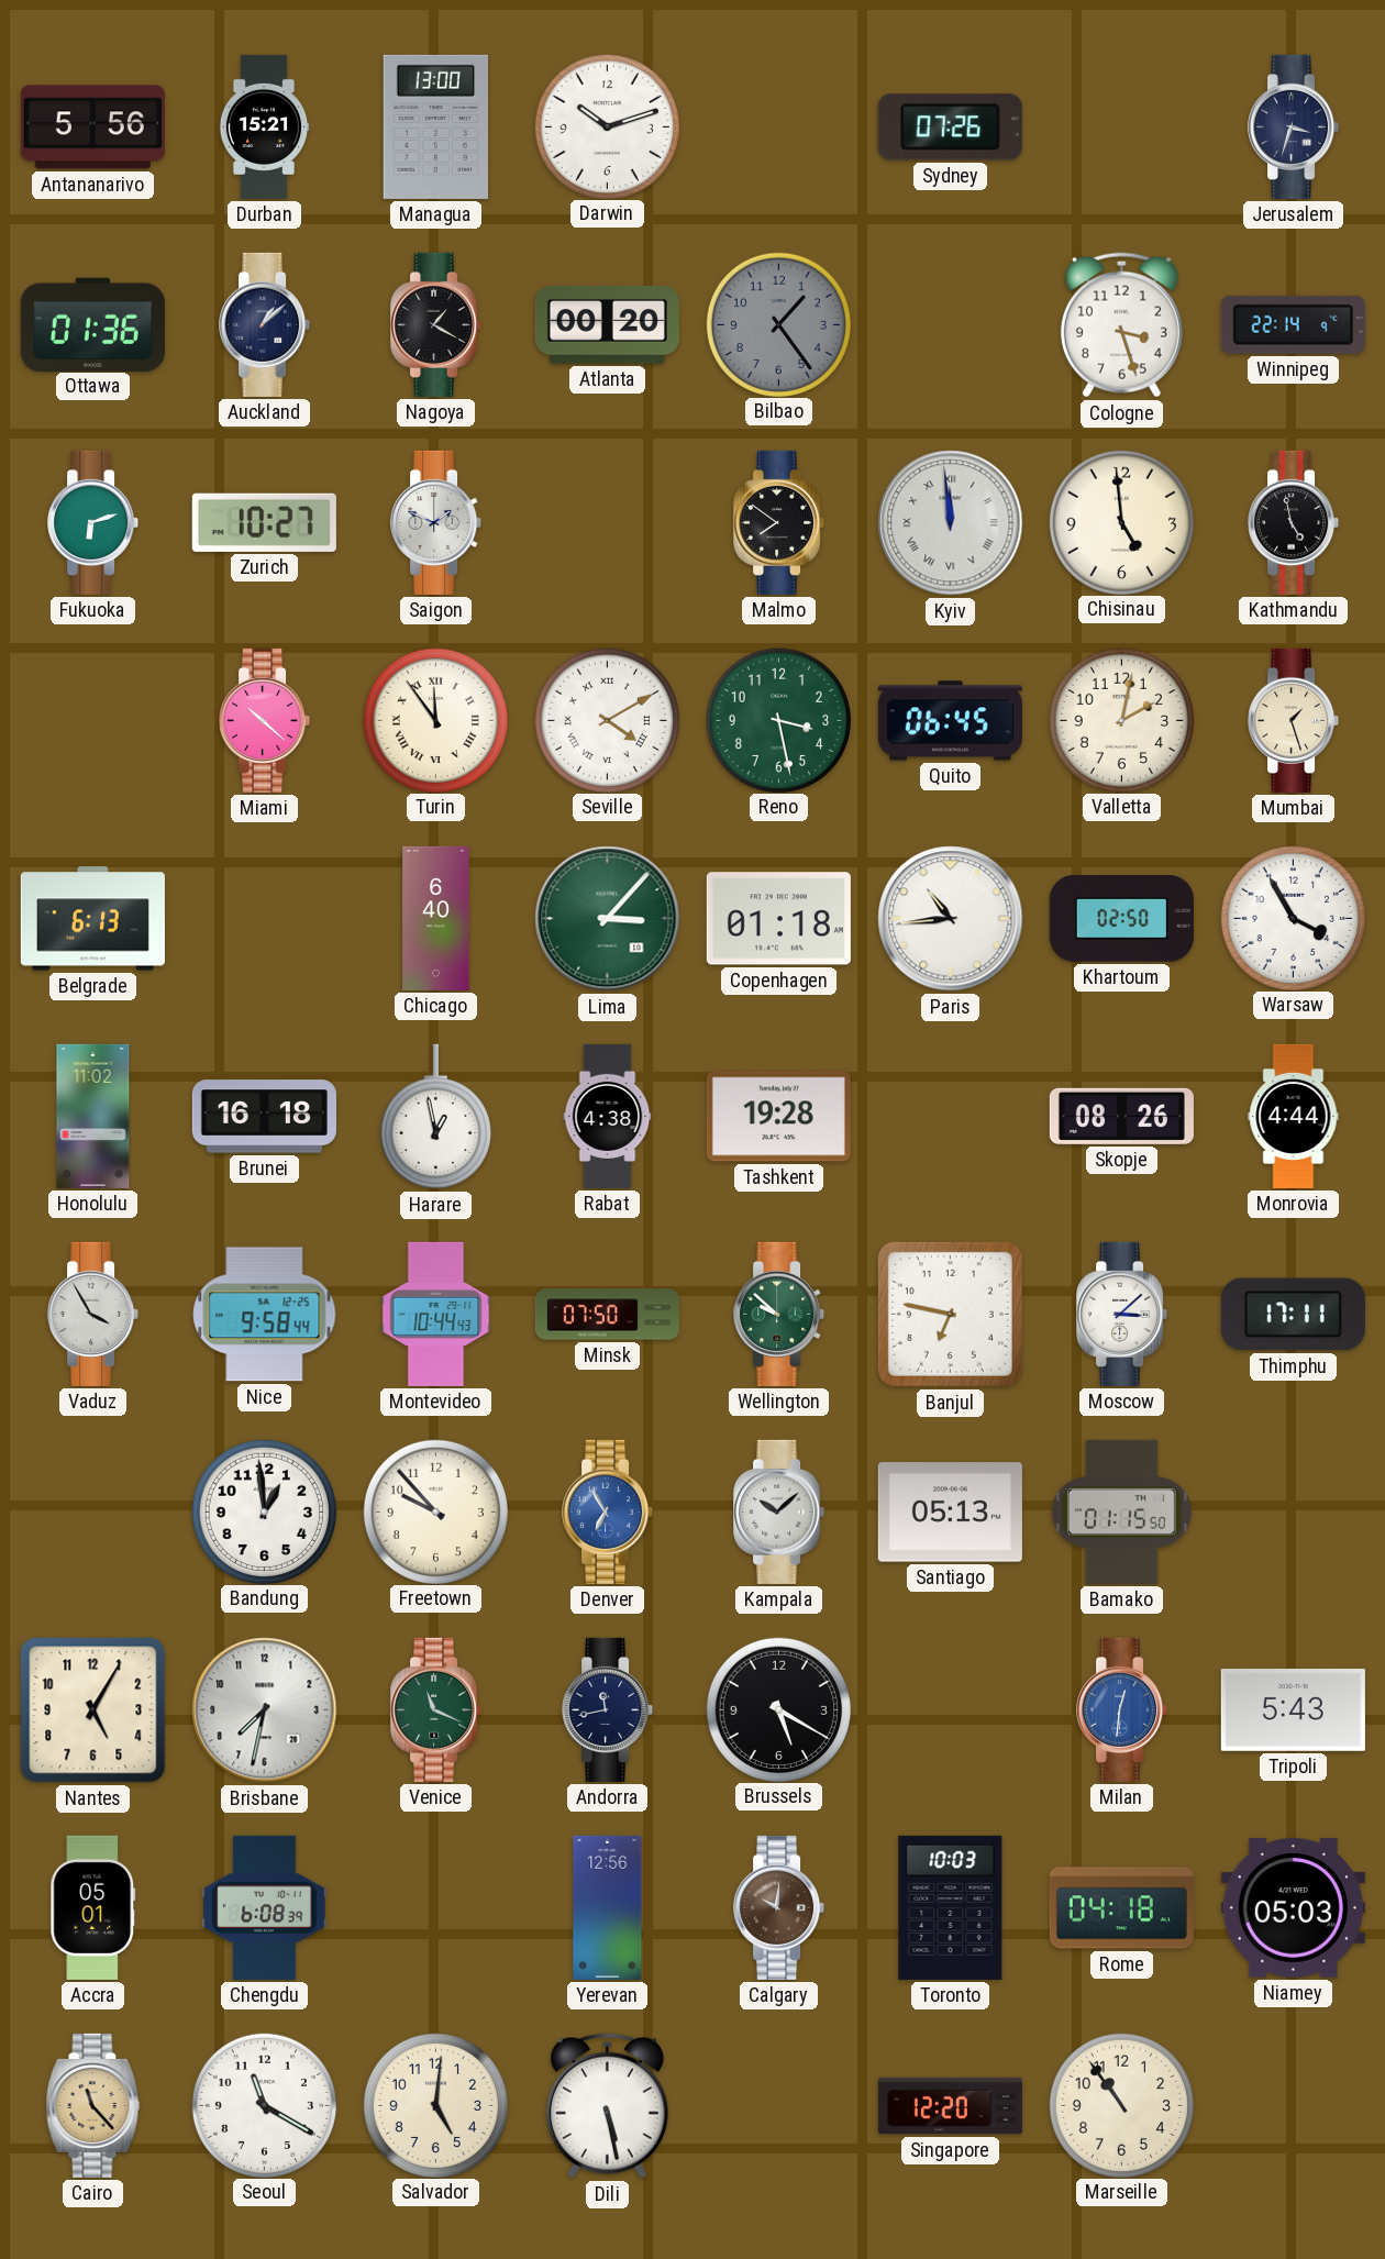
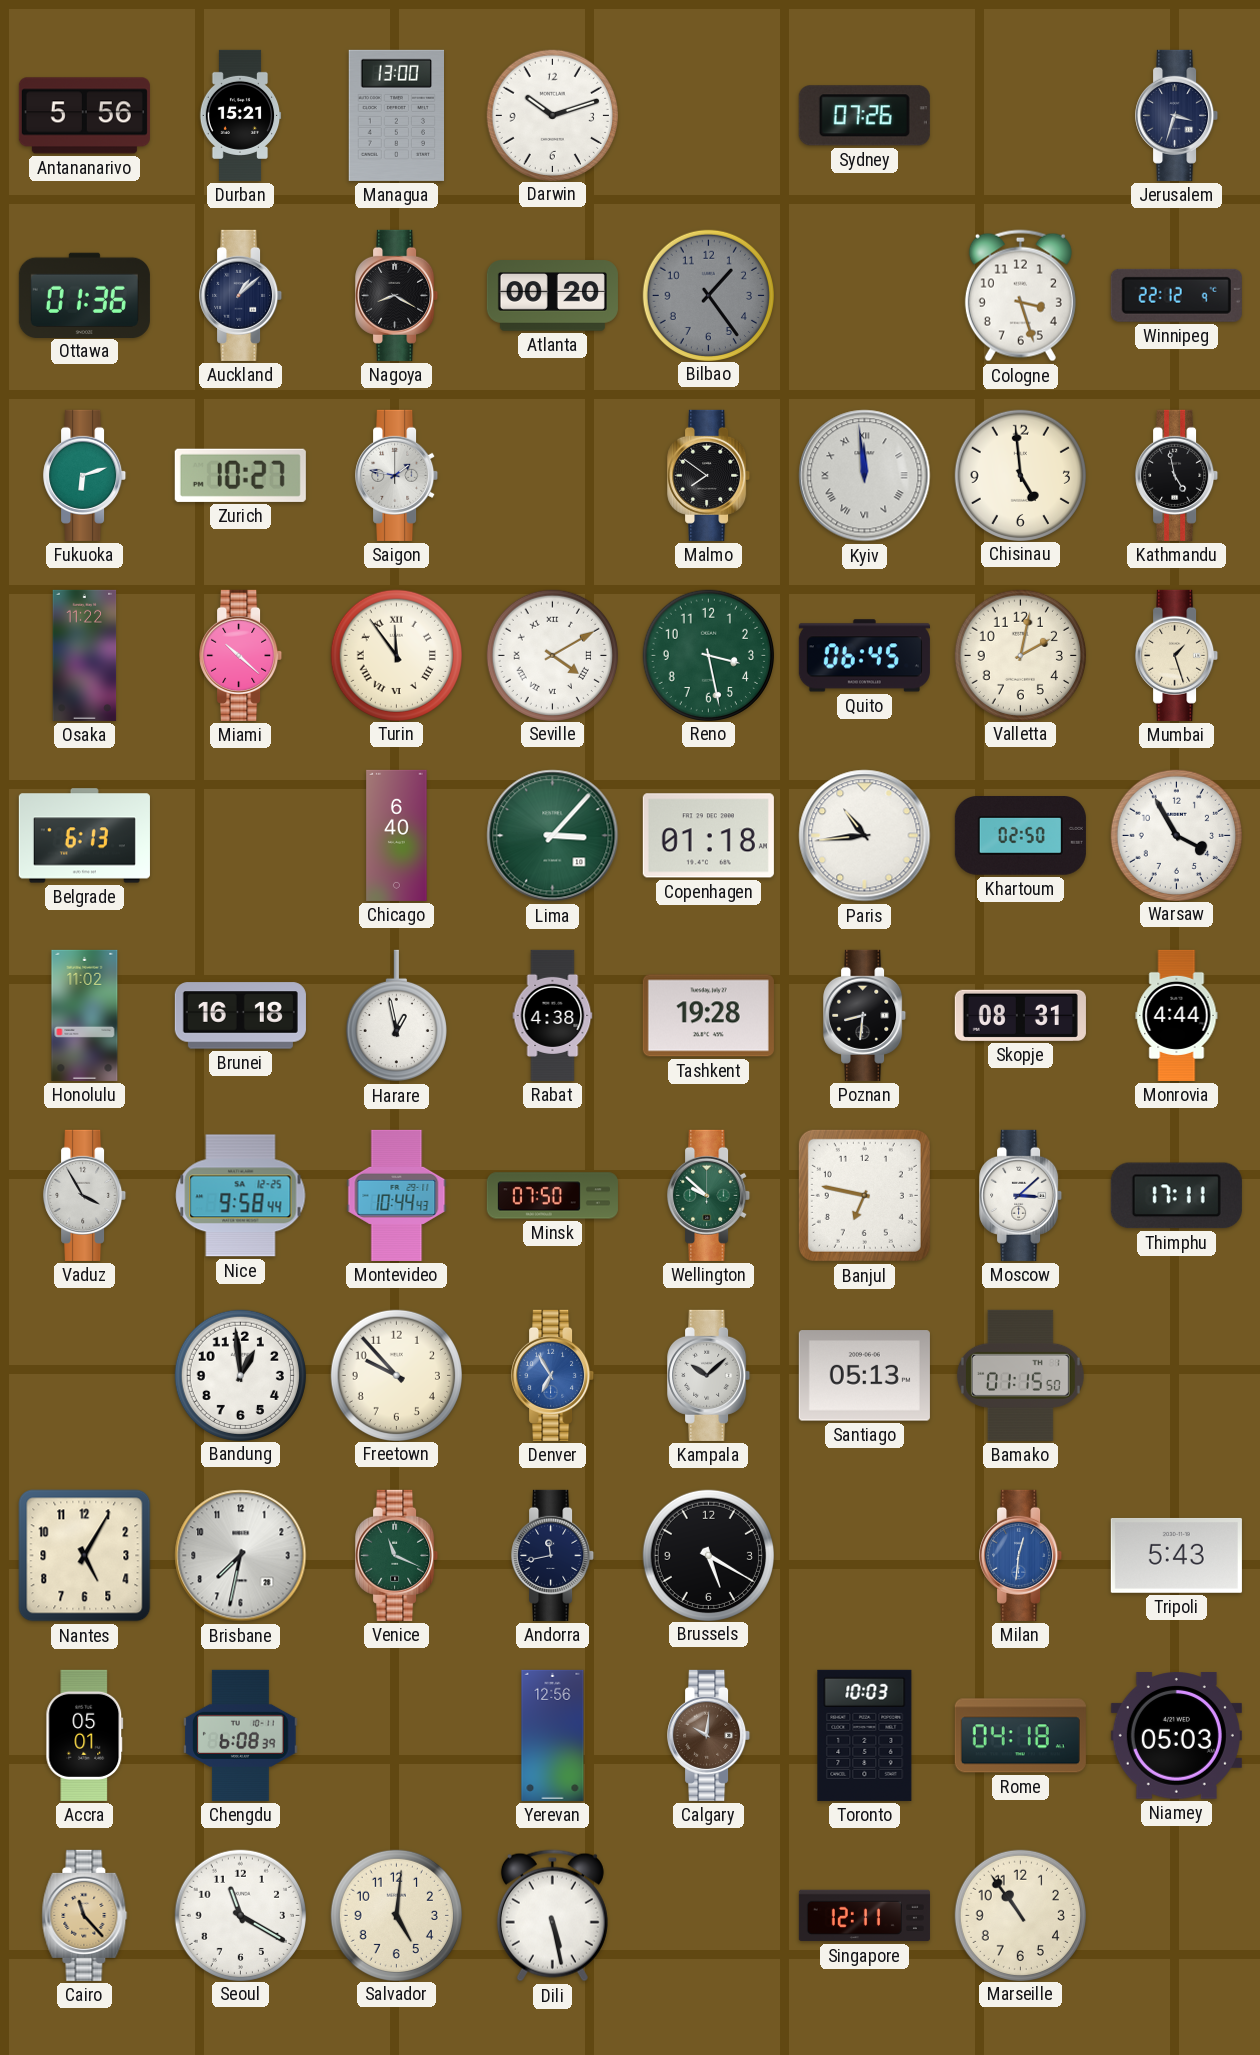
Nagoya: 1:20 -> 8:20
Winnipeg: 22:14 -> 22:12
Saigon: 1:49 -> 1:47
Osaka: none -> 11:22
Poznan: none -> 8:31
Skopje: 08:26 -> 08:31
Singapore: 12:20 -> 12:11
